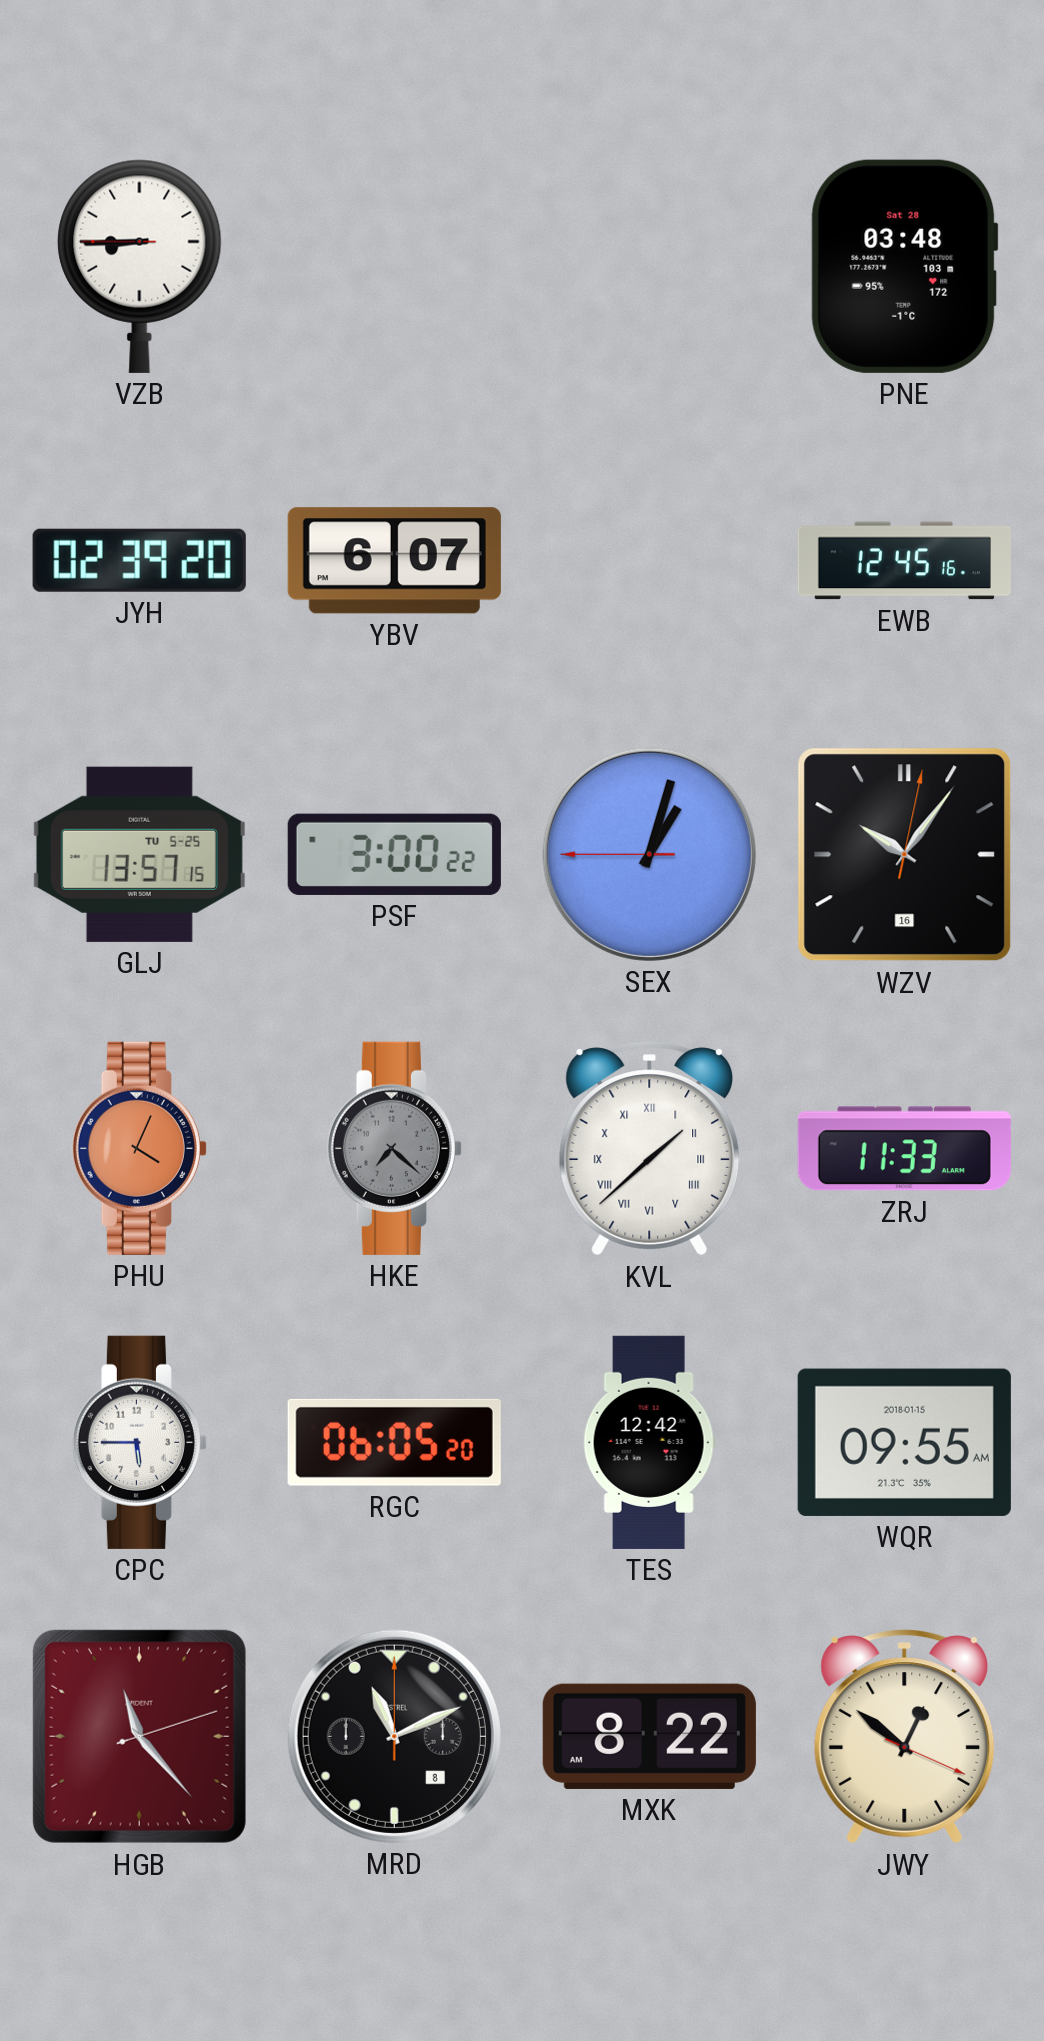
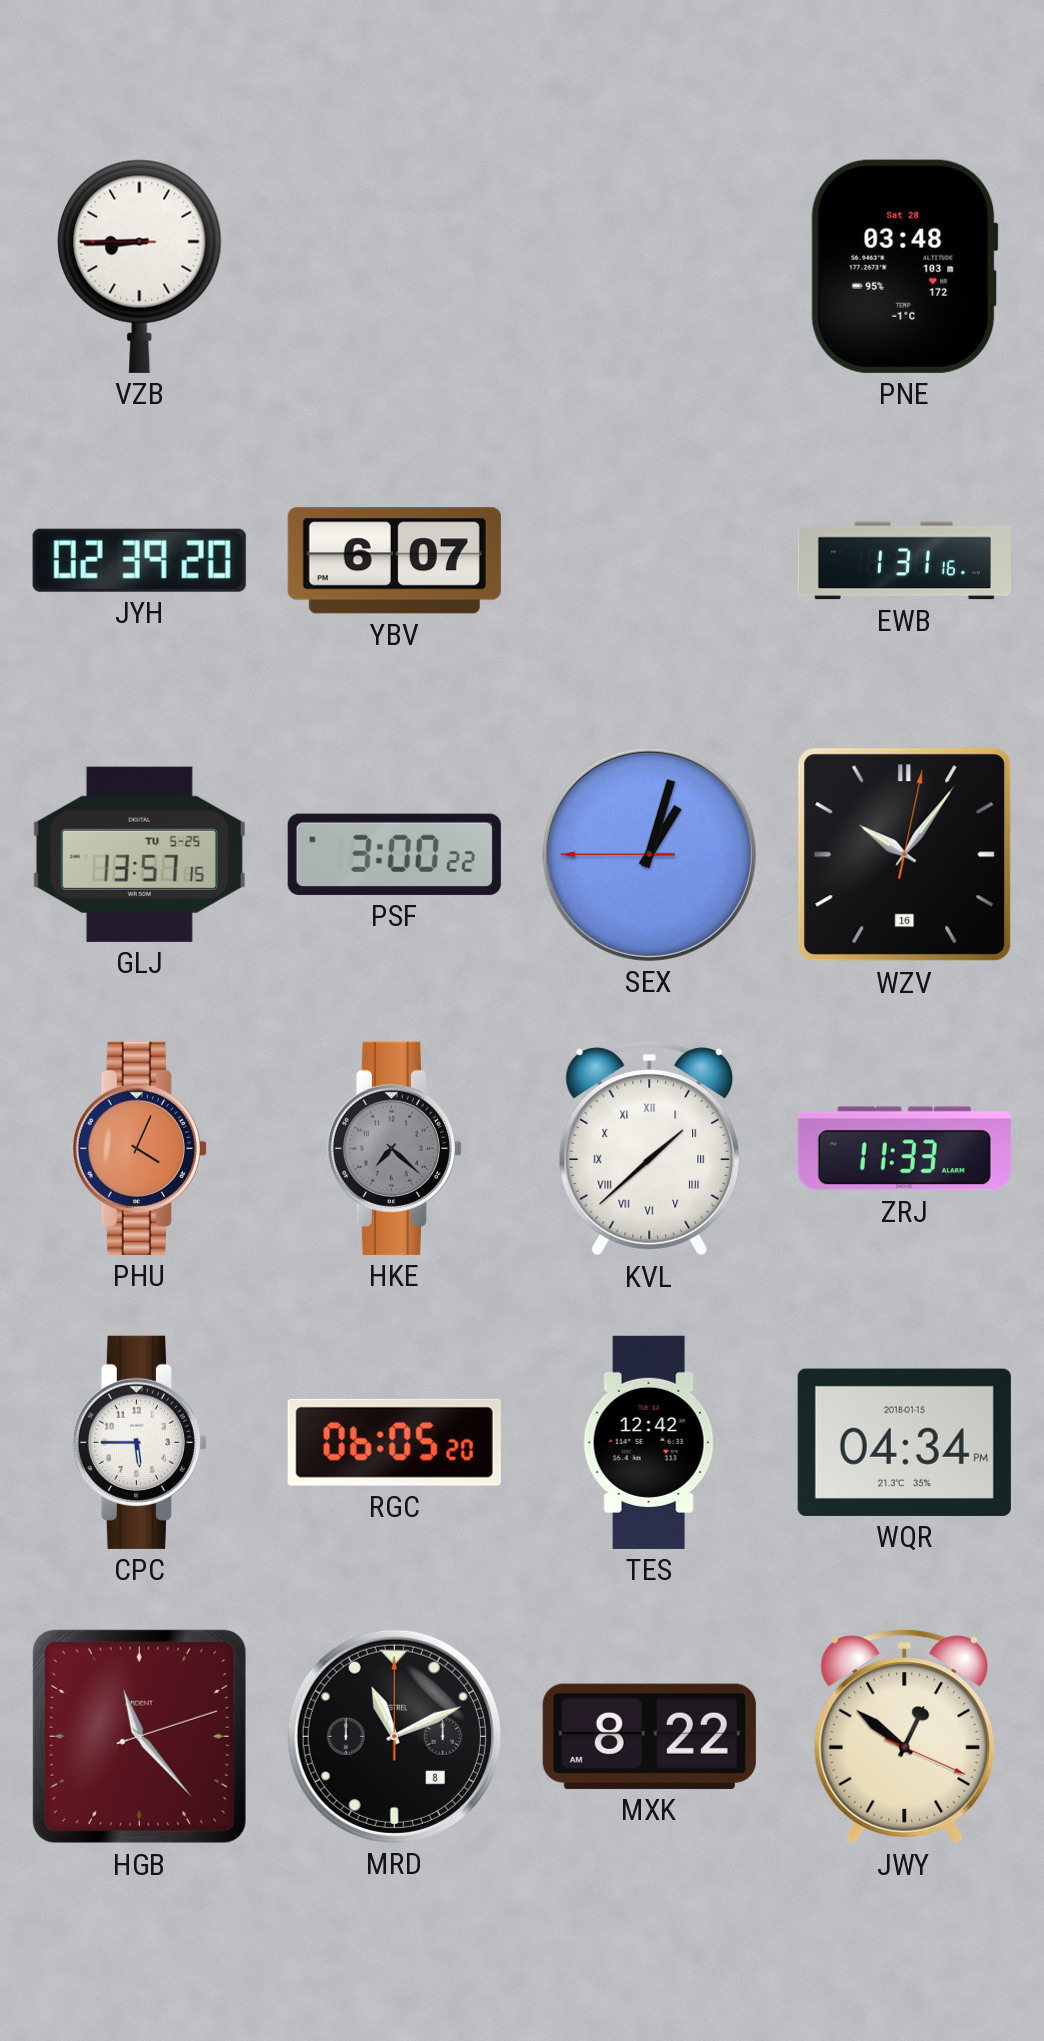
EWB: 12:45 -> 1:31
WQR: 09:55 -> 04:34
